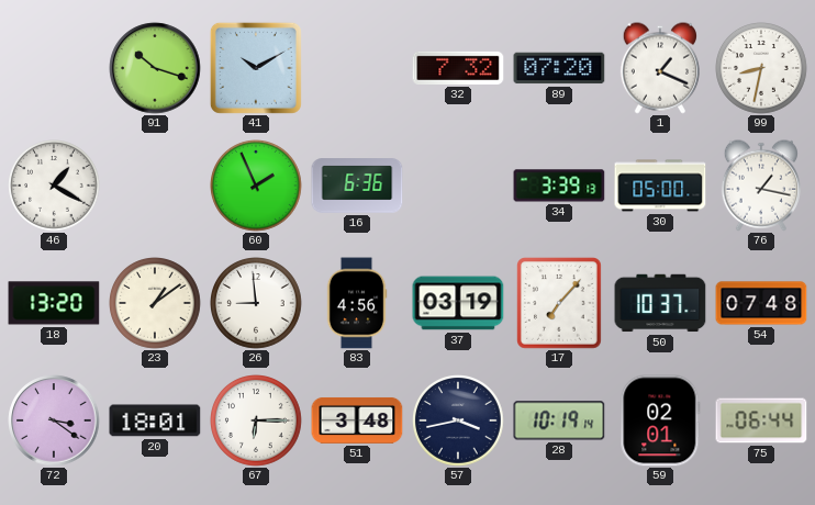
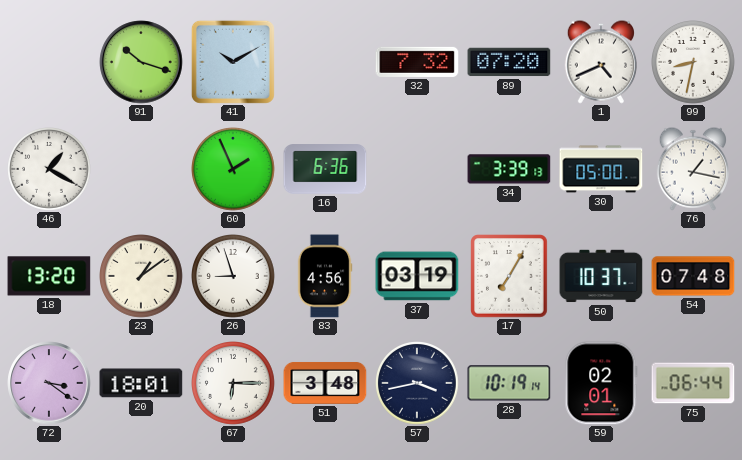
1: 1:19 -> 4:41
26: 8:59 -> 8:57
17: 7:07 -> 7:05
